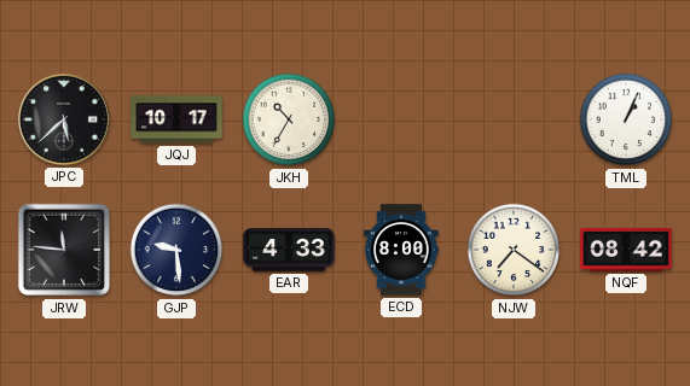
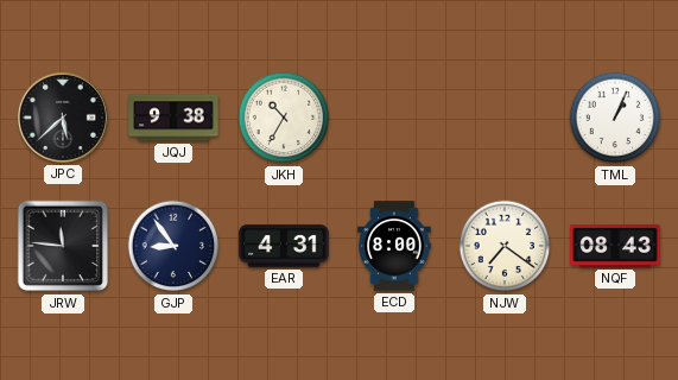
JQJ: 10:17 -> 9:38
GJP: 9:29 -> 8:54
EAR: 4:33 -> 4:31
NQF: 08:42 -> 08:43
